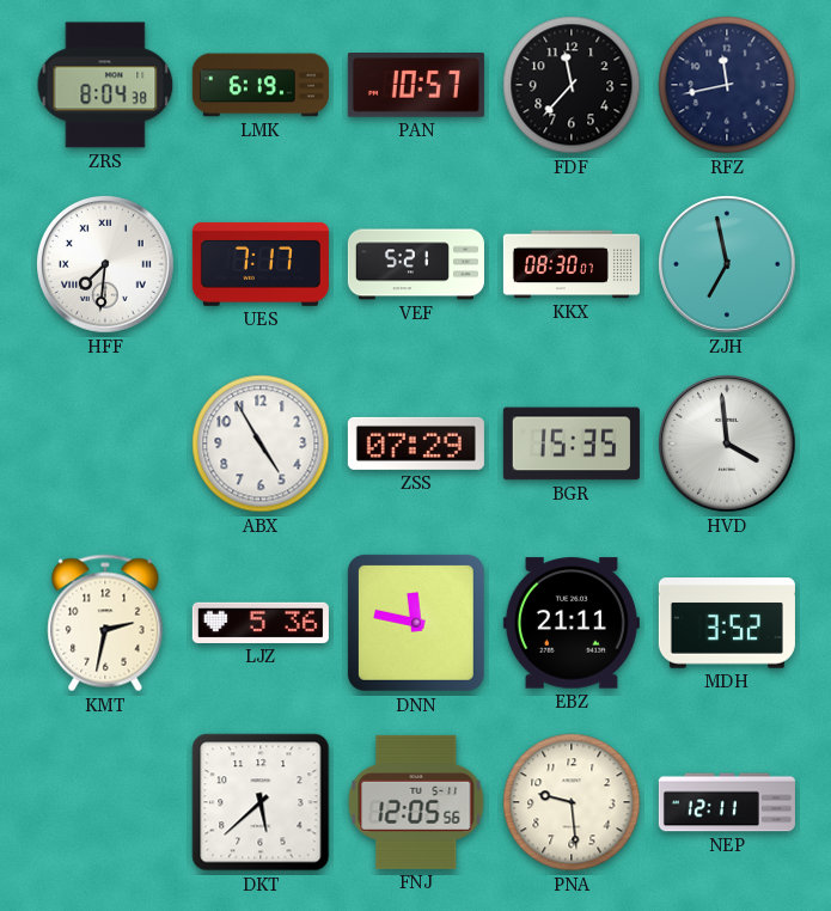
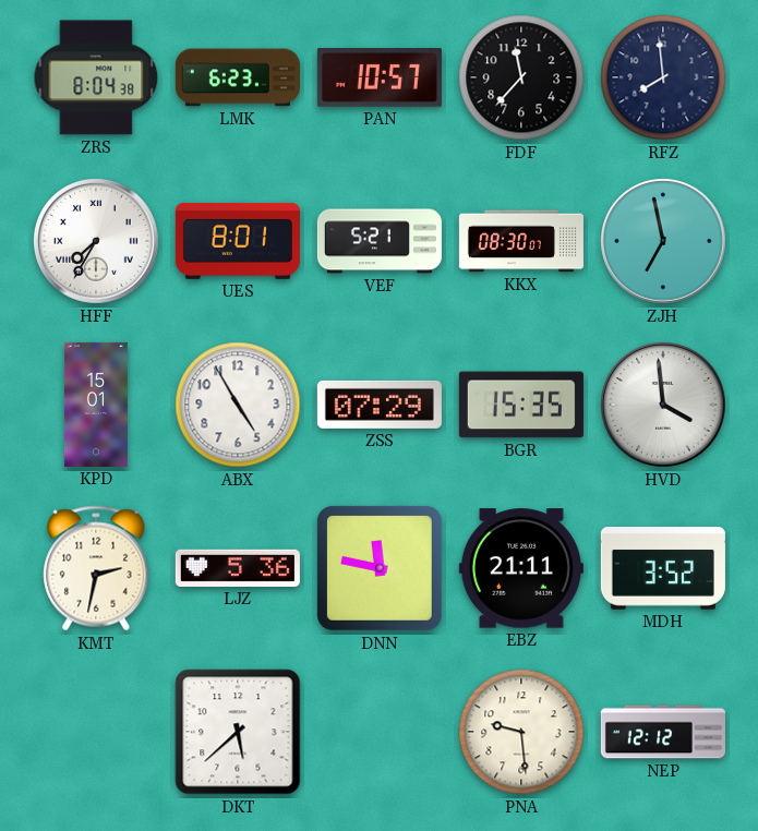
LMK: 6:19 -> 6:23
RFZ: 11:43 -> 7:59
HFF: 7:31 -> 7:35
UES: 7:17 -> 8:01
KPD: none -> 15:01
FNJ: 12:05 -> none
NEP: 12:11 -> 12:12
